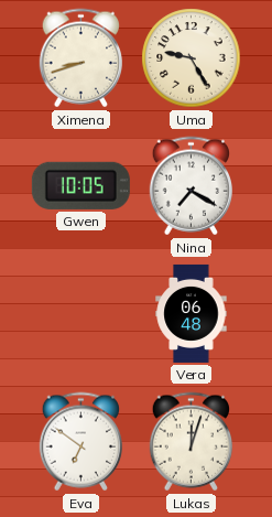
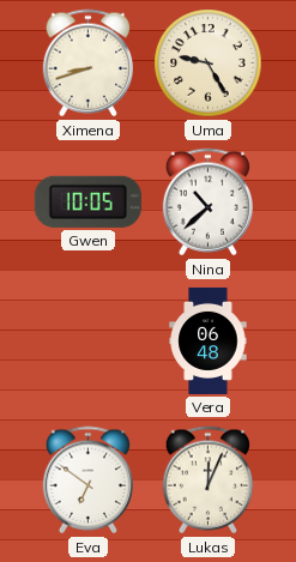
Nina: 7:20 -> 10:38
Lukas: 12:03 -> 12:04
